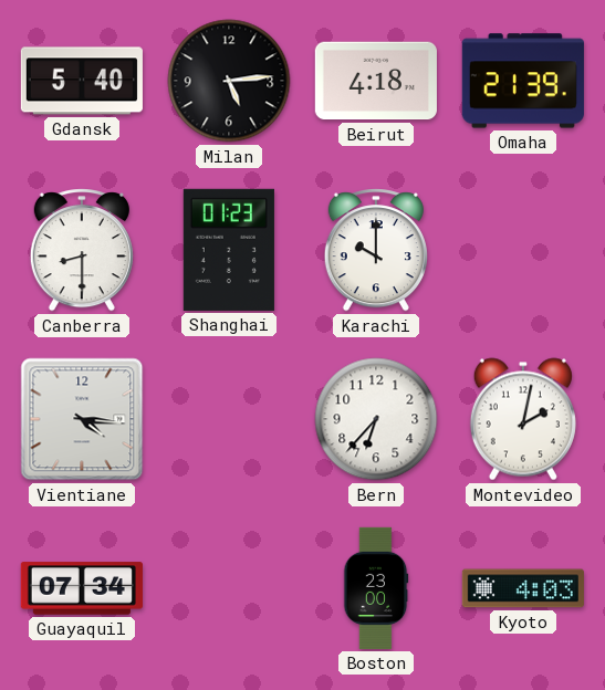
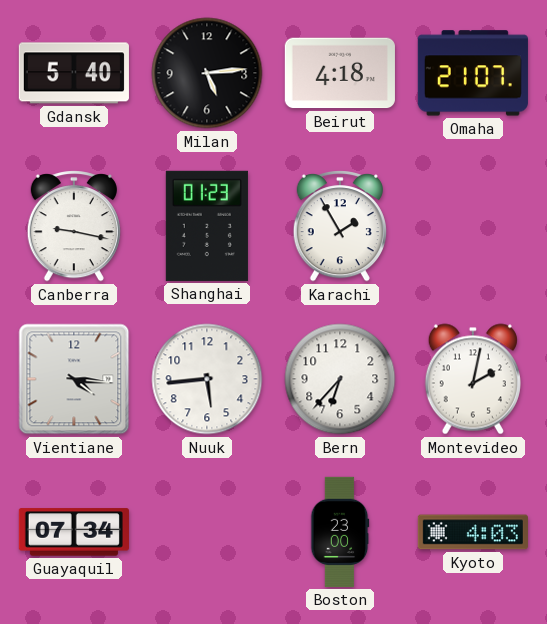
Omaha: 21:39 -> 21:07
Canberra: 8:30 -> 9:17
Karachi: 10:00 -> 1:55
Nuuk: none -> 5:44
